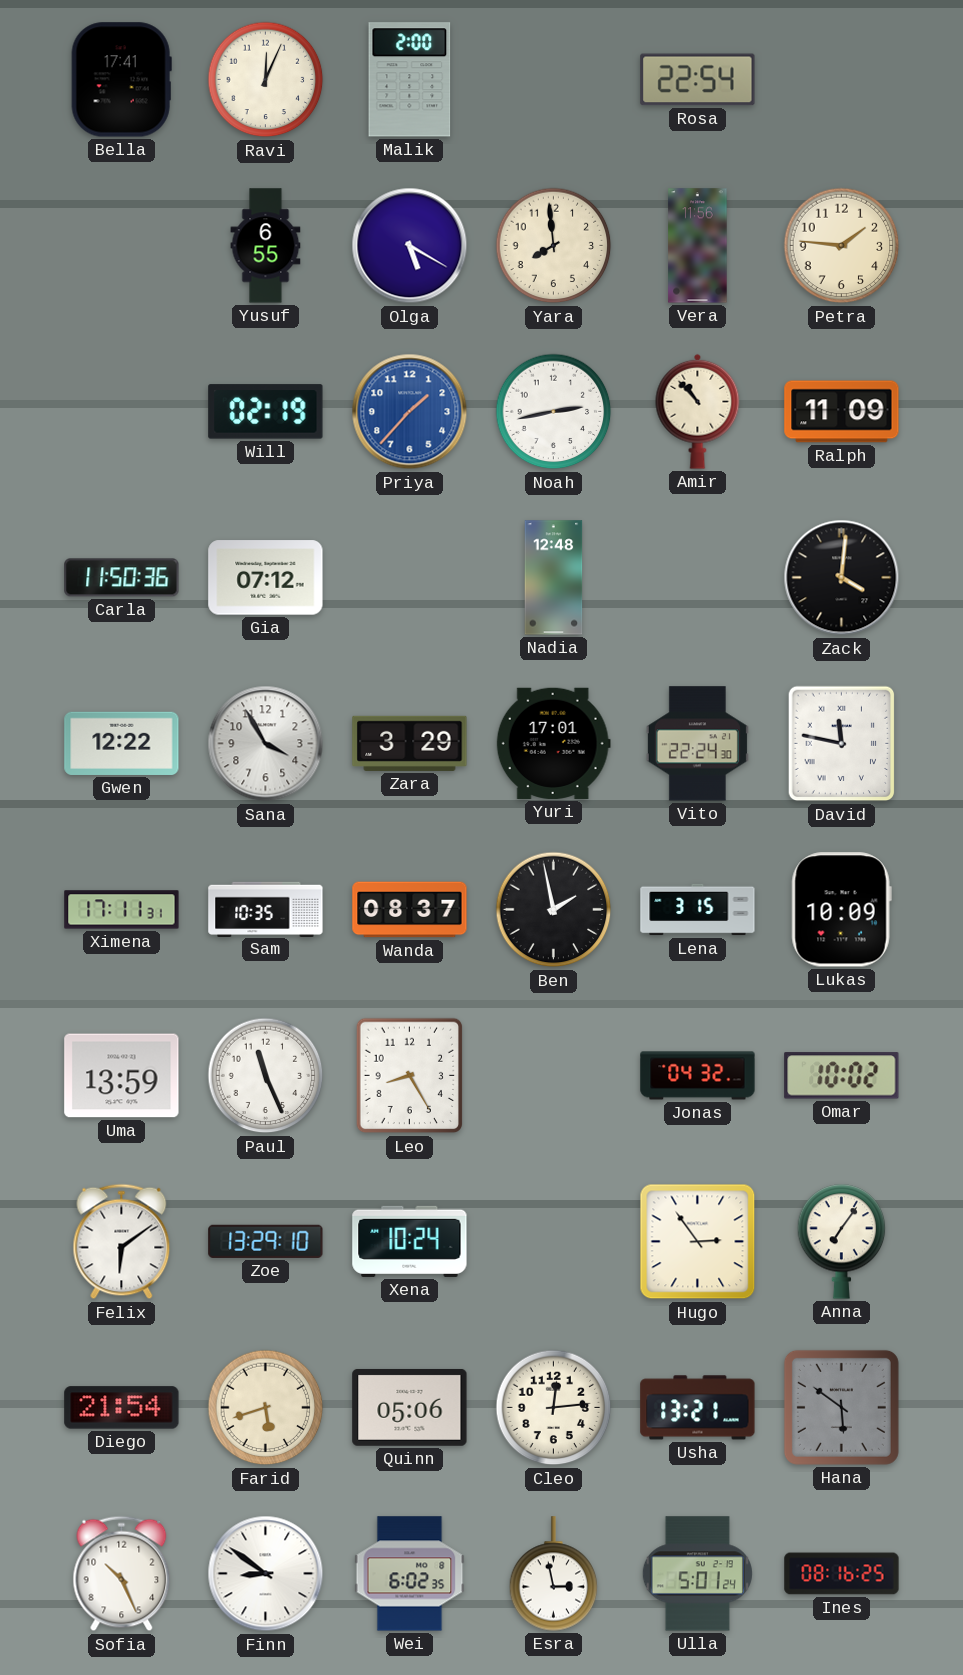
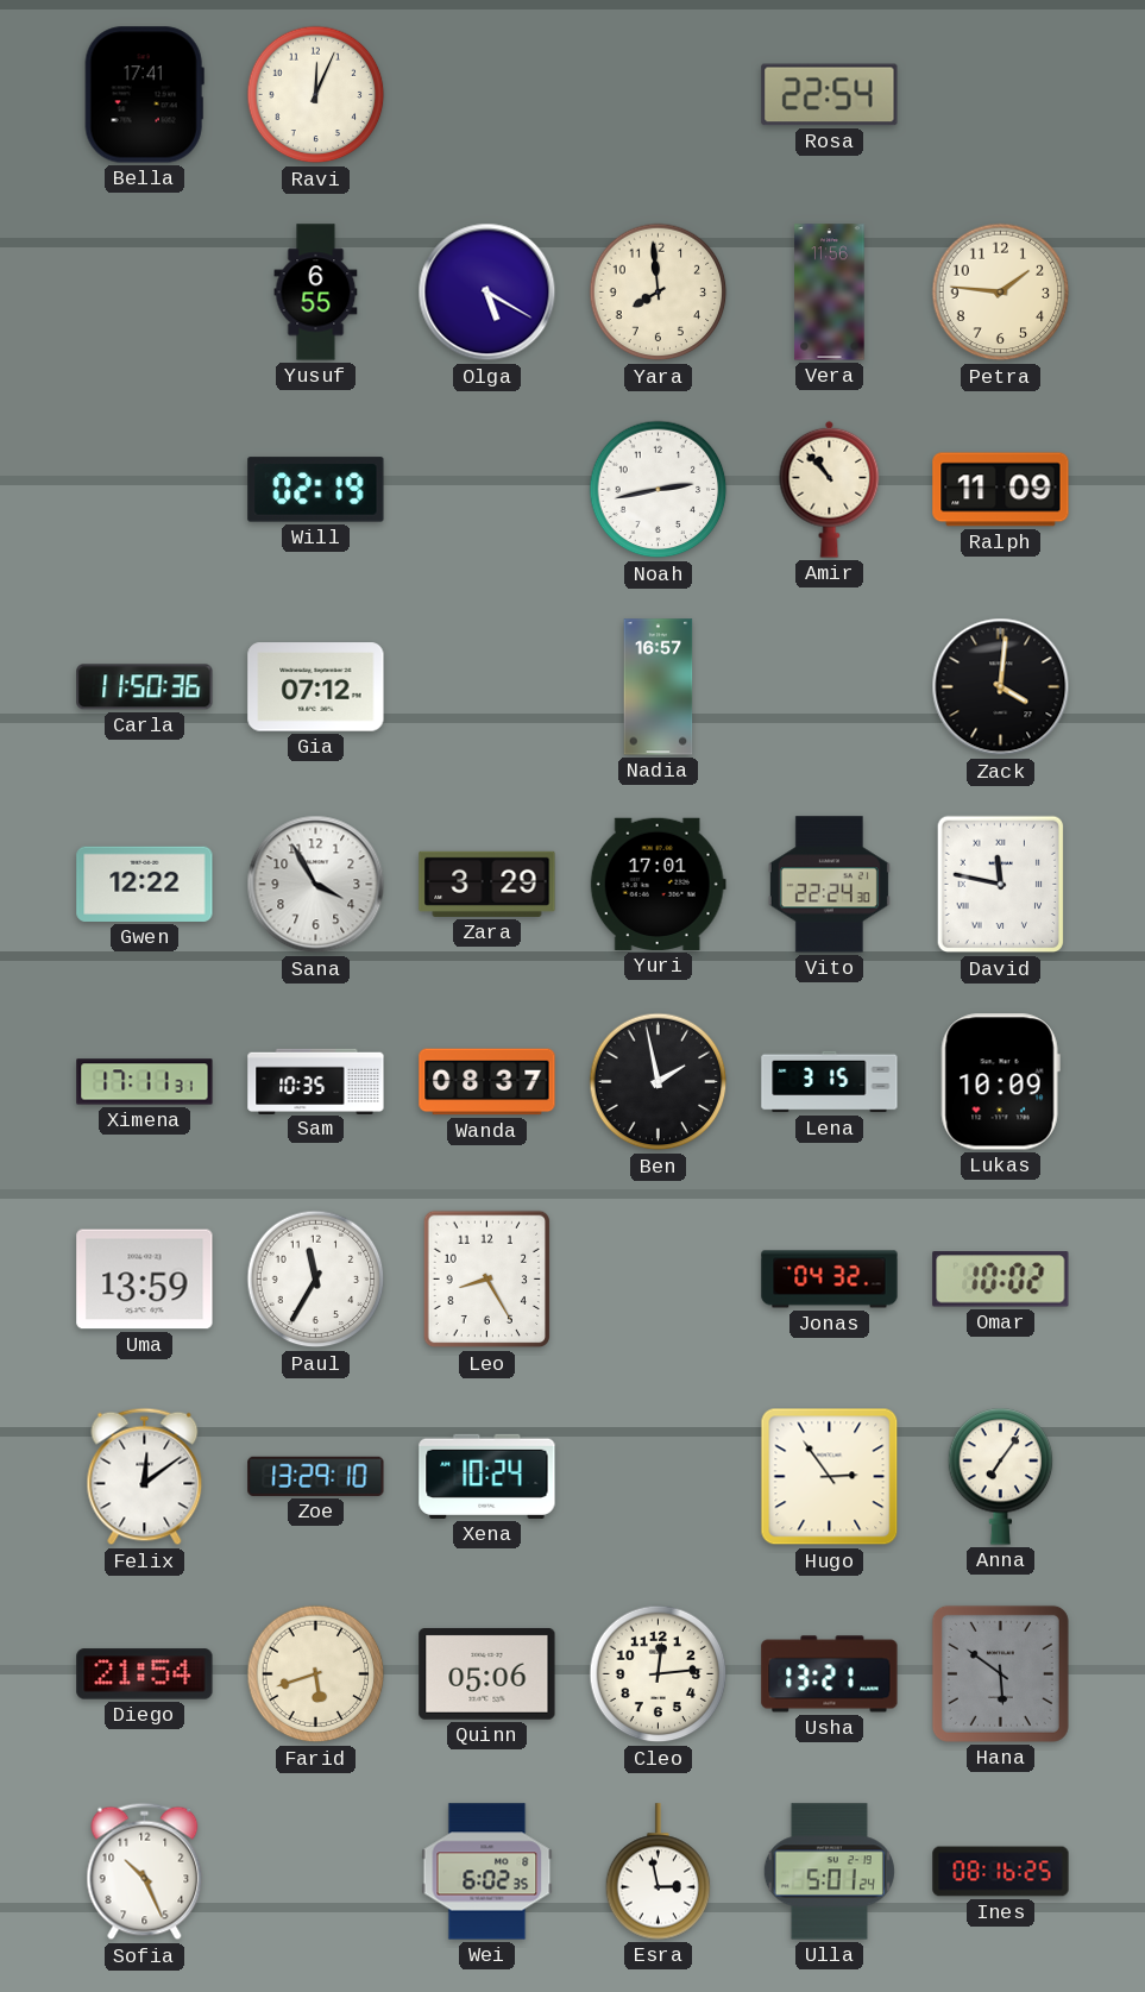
Malik: 2:00 -> none
Priya: 1:37 -> none
Nadia: 12:48 -> 16:57
Paul: 11:26 -> 11:35
Felix: 6:09 -> 12:09
Finn: 8:51 -> none
